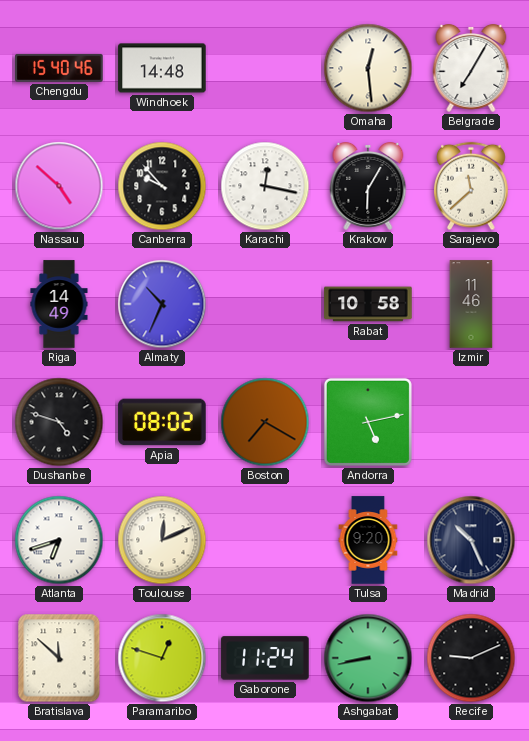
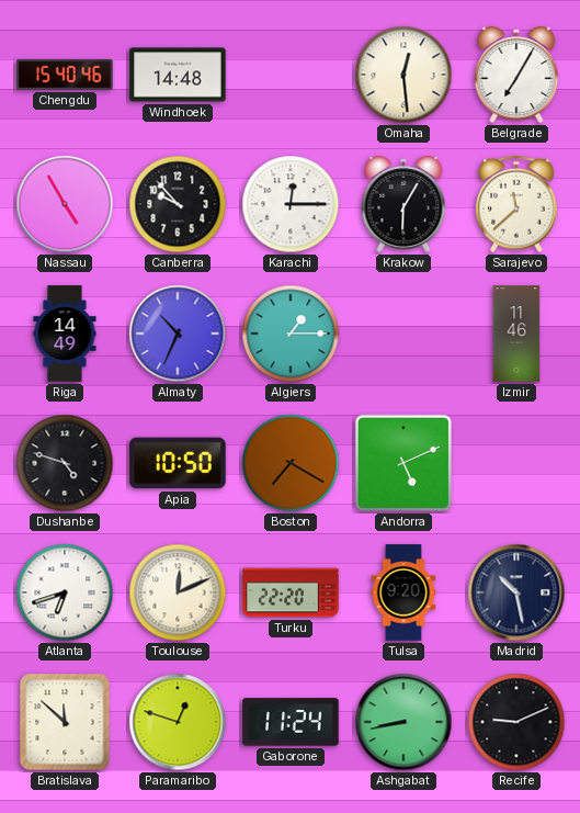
Nassau: 4:52 -> 4:55
Karachi: 12:17 -> 12:15
Algiers: none -> 1:15
Rabat: 10:58 -> none
Apia: 08:02 -> 10:50
Andorra: 5:13 -> 5:11
Turku: none -> 22:20
Madrid: 10:26 -> 10:28
